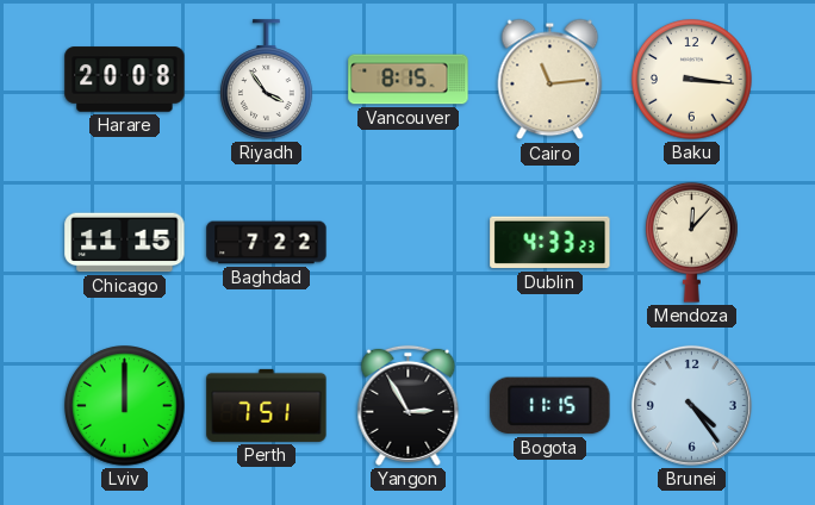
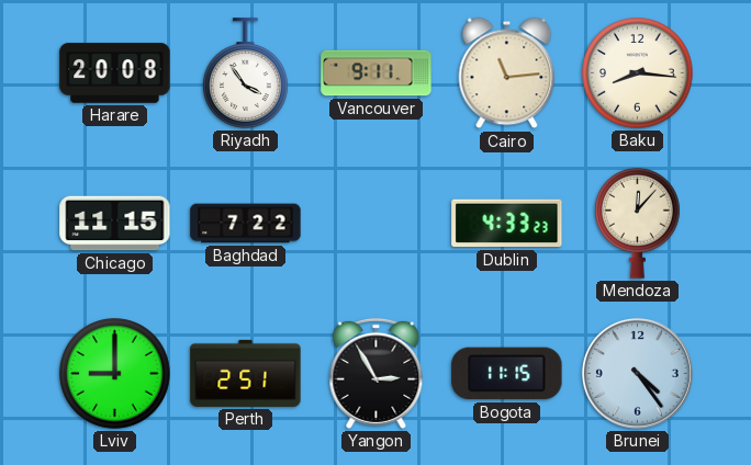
Vancouver: 8:15 -> 9:11
Baku: 3:16 -> 8:16
Lviv: 12:00 -> 9:00
Perth: 7:51 -> 2:51
